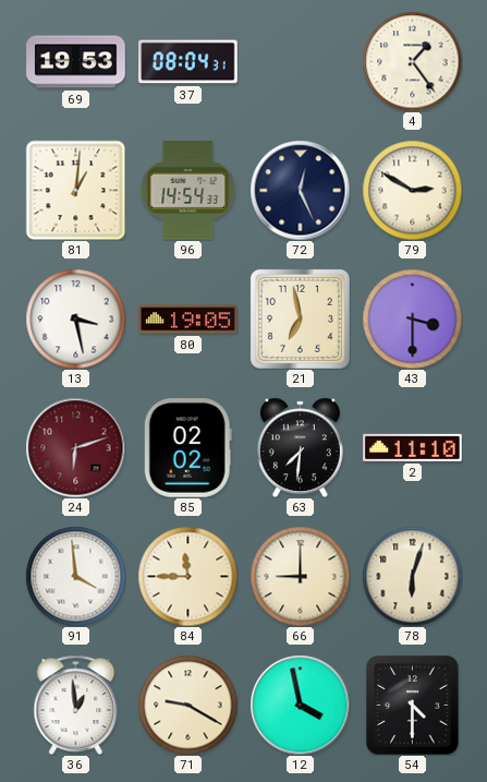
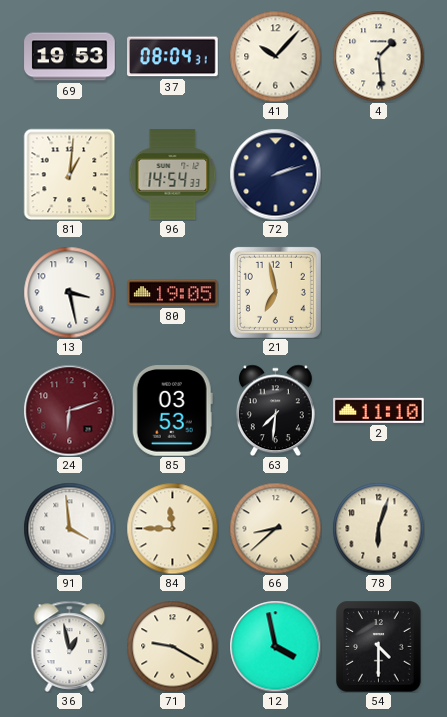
41: none -> 10:07
4: 1:24 -> 1:29
72: 12:26 -> 2:12
79: 2:50 -> none
43: 3:30 -> none
85: 02:02 -> 03:53
66: 9:00 -> 8:38
36: 12:59 -> 12:58
